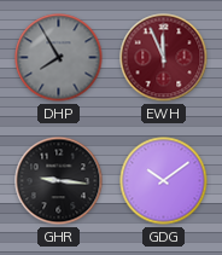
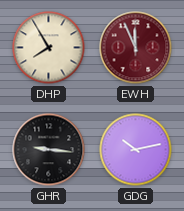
DHP dial: grey -> cream
GDG: 10:09 -> 10:13
